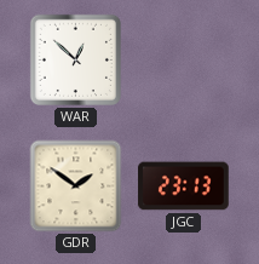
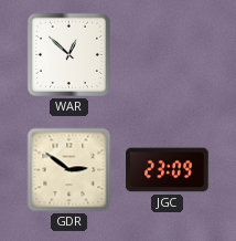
GDR: 1:51 -> 2:51
JGC: 23:13 -> 23:09
